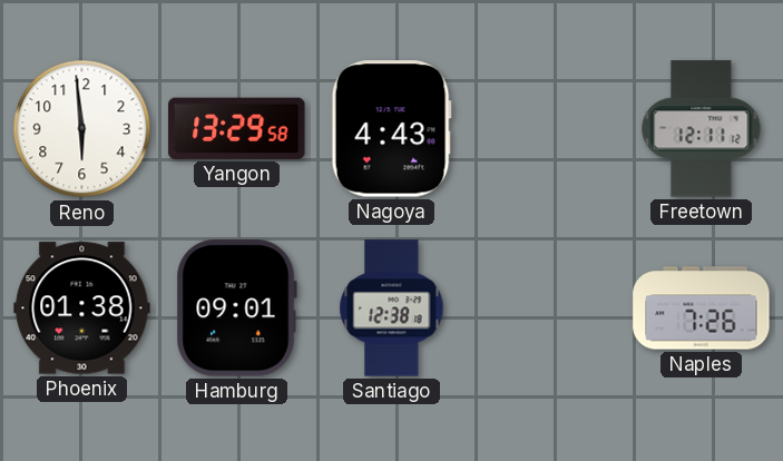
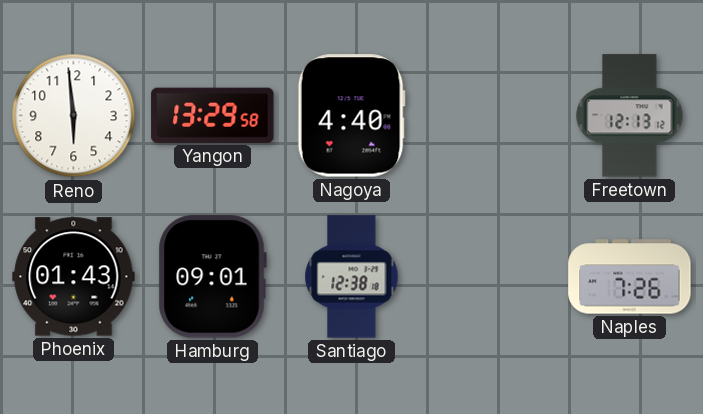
Nagoya: 4:43 -> 4:40
Freetown: 12:11 -> 12:13
Phoenix: 01:38 -> 01:43
